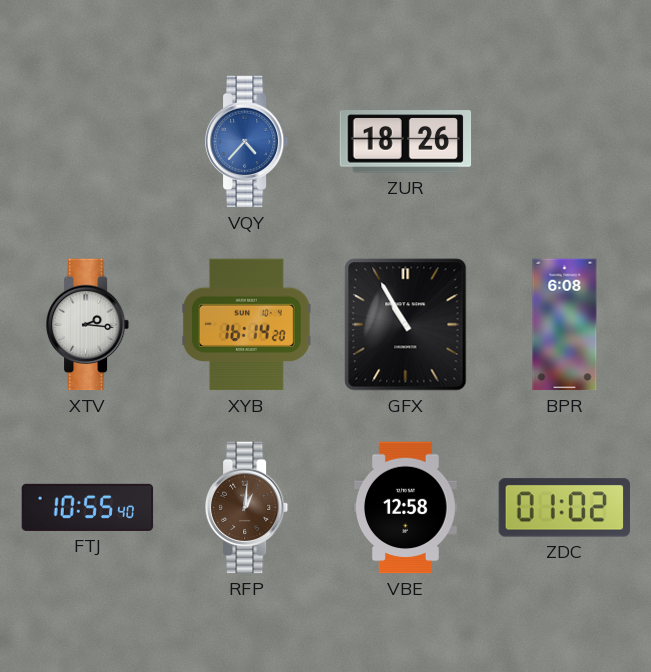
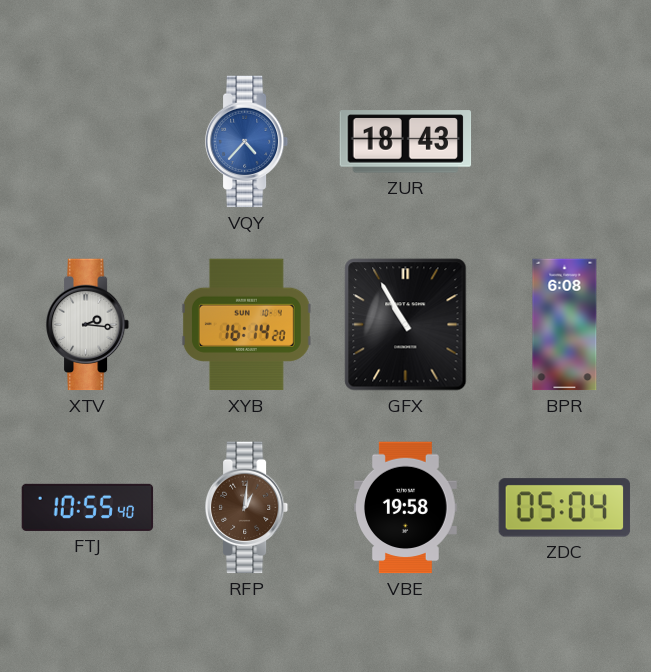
ZUR: 18:26 -> 18:43
VBE: 12:58 -> 19:58
ZDC: 01:02 -> 05:04
